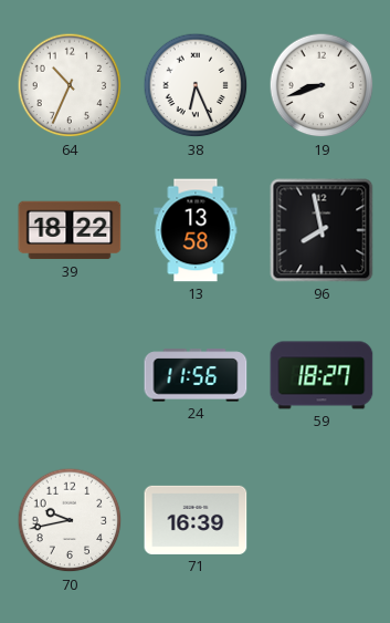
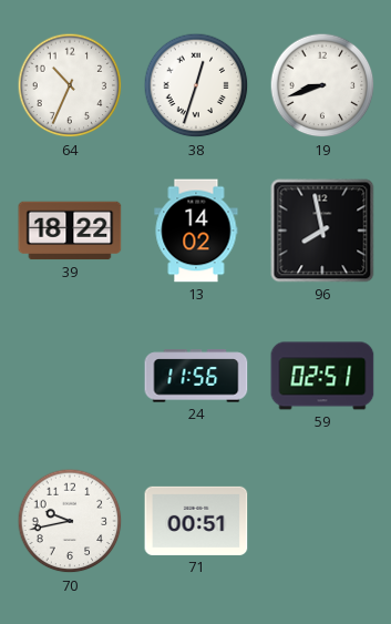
38: 6:26 -> 12:33
13: 13:58 -> 14:02
59: 18:27 -> 02:51
71: 16:39 -> 00:51
